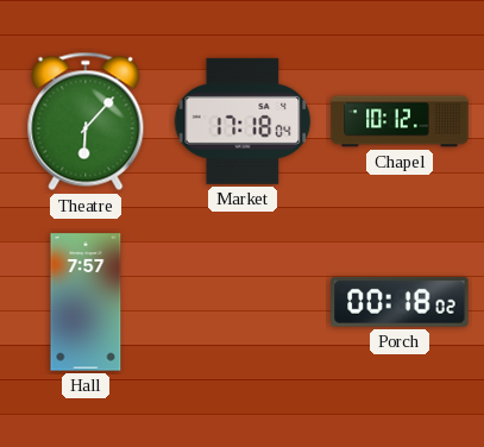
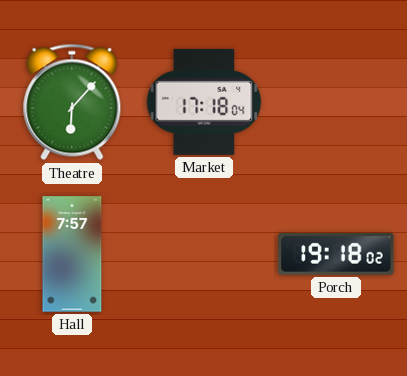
Chapel: 10:12 -> none
Porch: 00:18 -> 19:18
